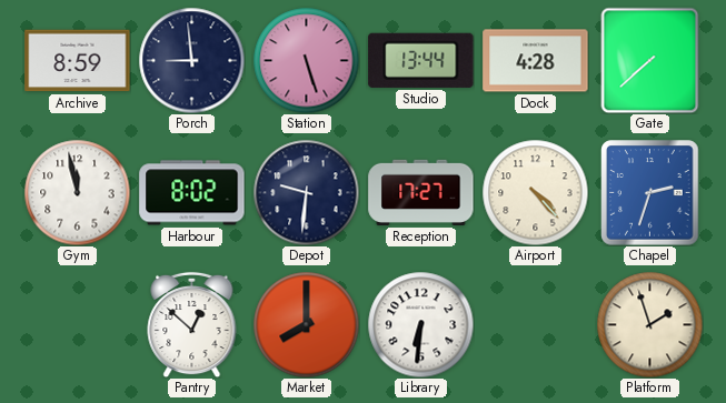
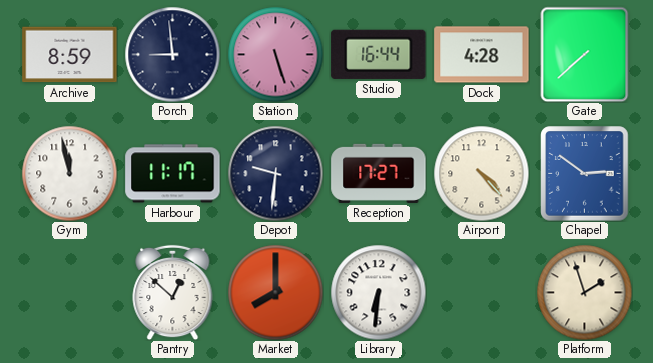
Studio: 13:44 -> 16:44
Harbour: 8:02 -> 11:17
Chapel: 2:33 -> 2:51
